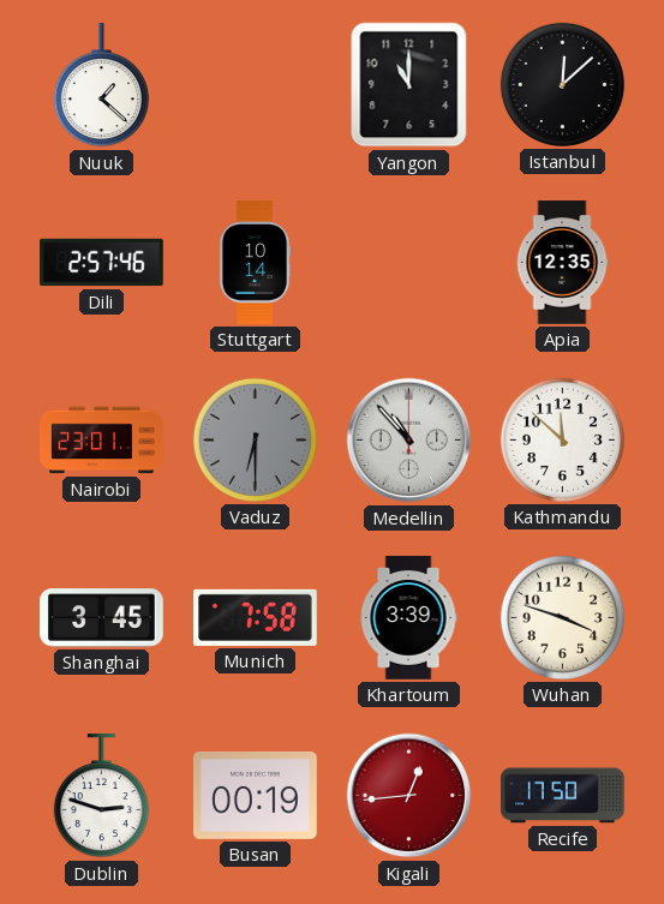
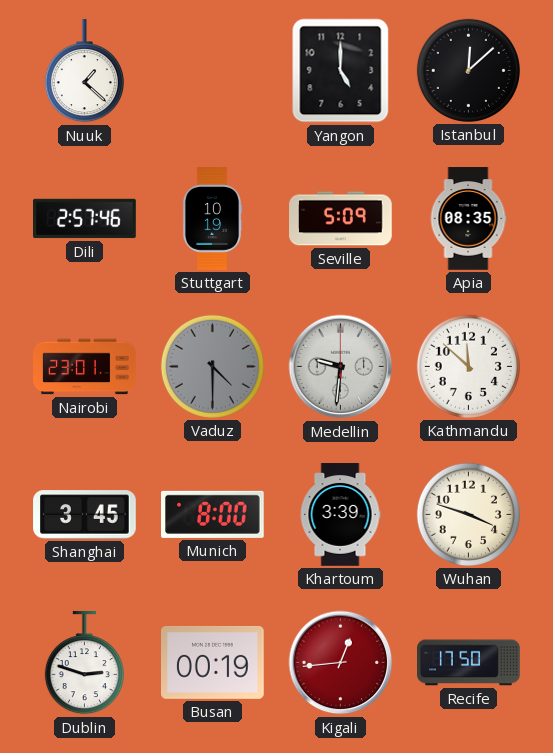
Yangon: 11:00 -> 5:00
Stuttgart: 10:14 -> 10:19
Seville: none -> 5:09
Apia: 12:35 -> 08:35
Vaduz: 6:30 -> 4:30
Medellin: 10:53 -> 9:31
Munich: 7:58 -> 8:00
